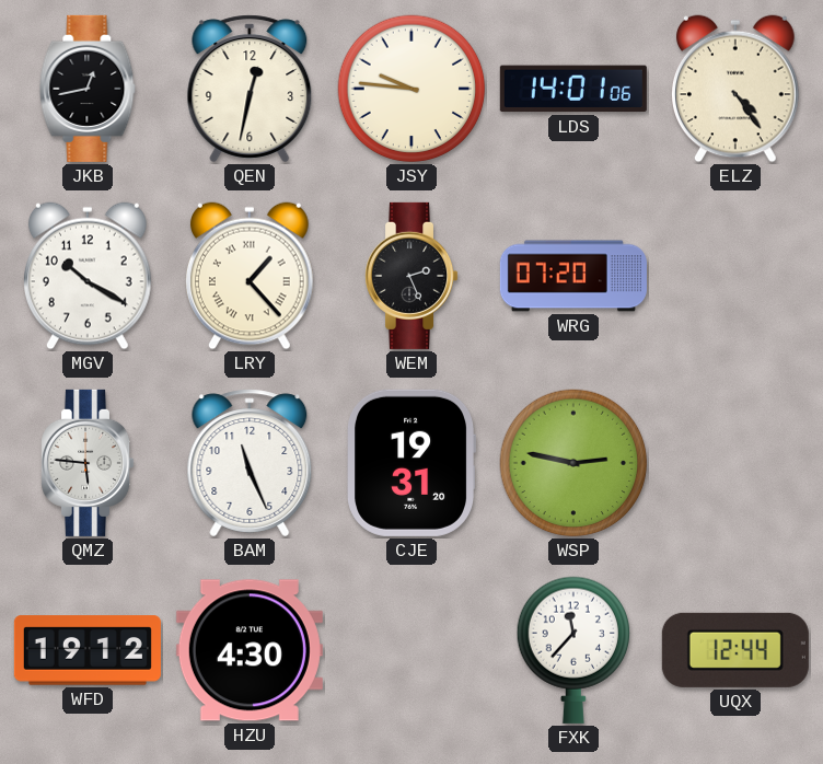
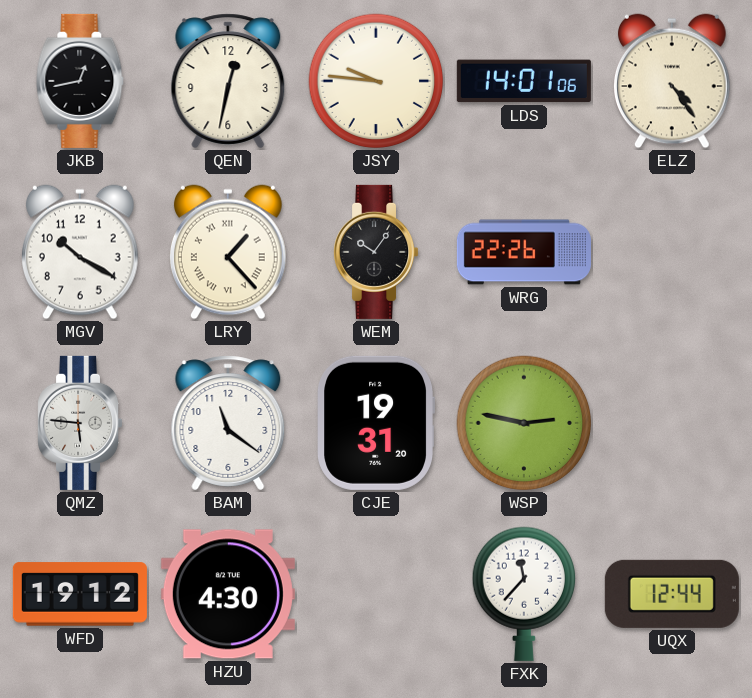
WEM: 2:26 -> 10:06
WRG: 07:20 -> 22:26
BAM: 11:26 -> 11:21
